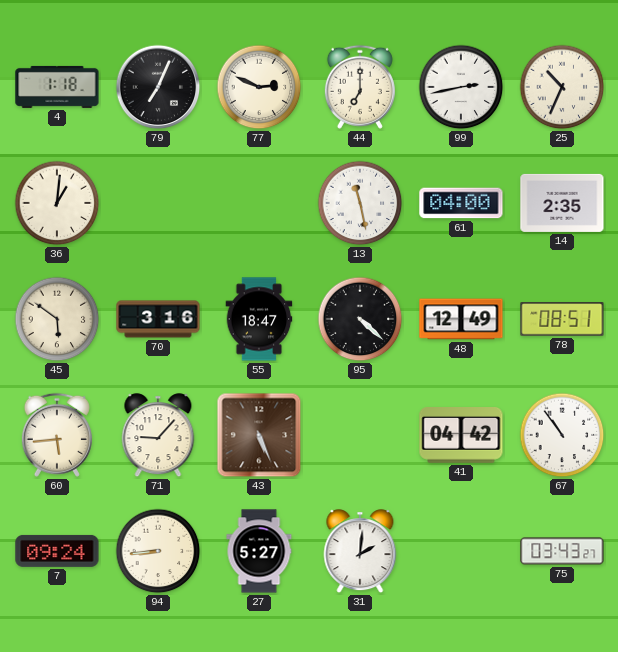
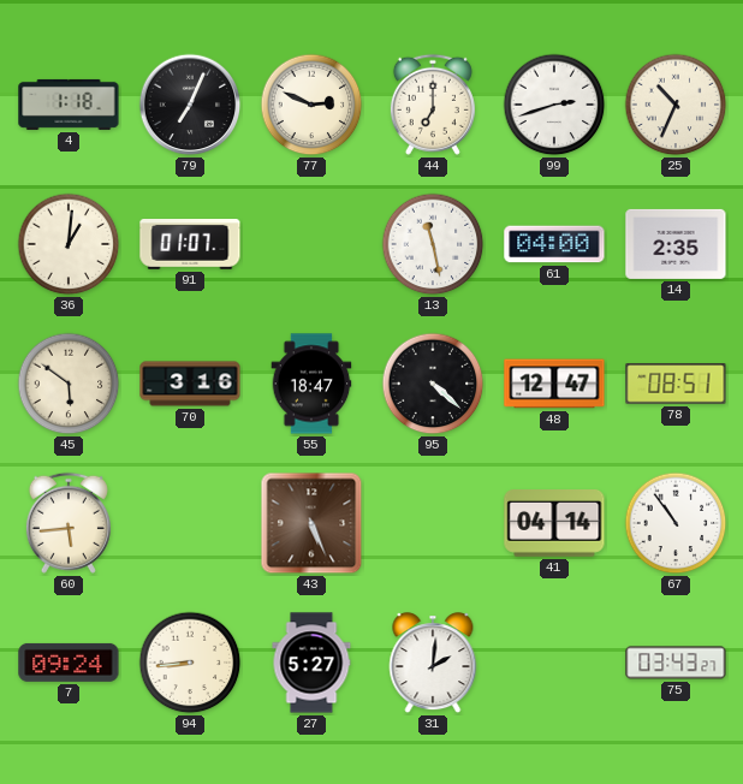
99: 2:43 -> 2:42
91: none -> 01:07
48: 12:49 -> 12:47
71: 9:07 -> none
41: 04:42 -> 04:14
